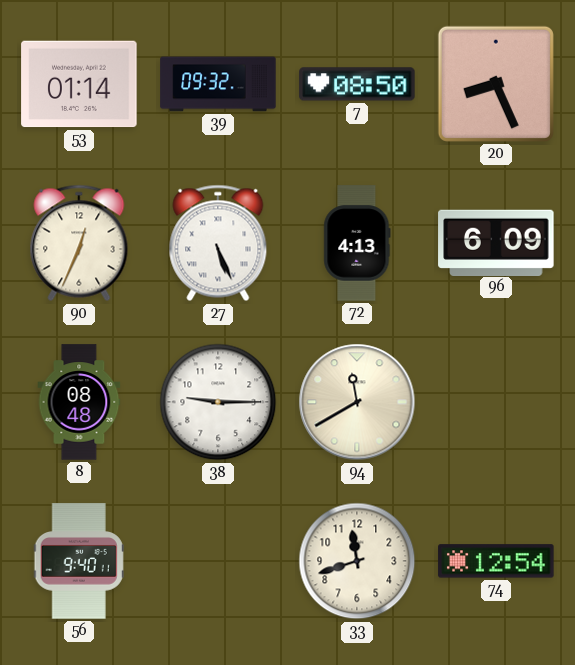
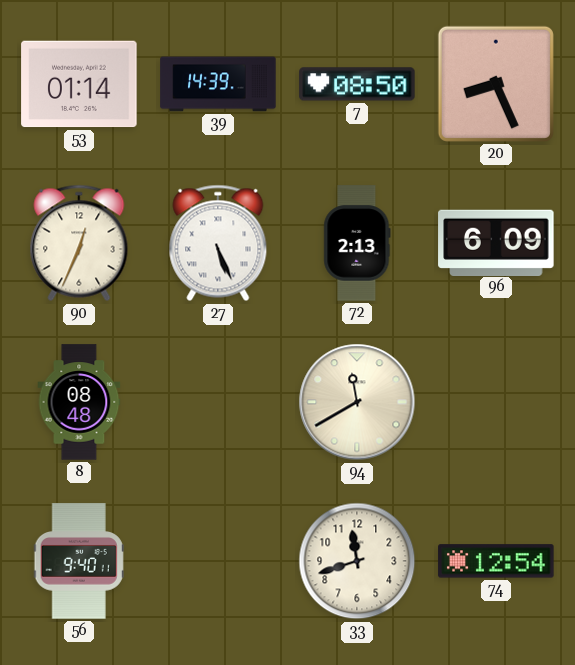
39: 09:32 -> 14:39
72: 4:13 -> 2:13
38: 9:15 -> none
